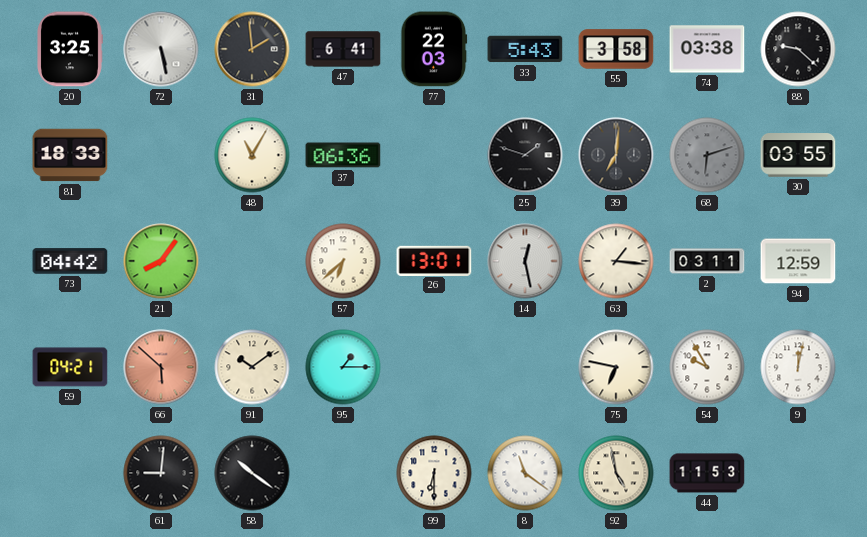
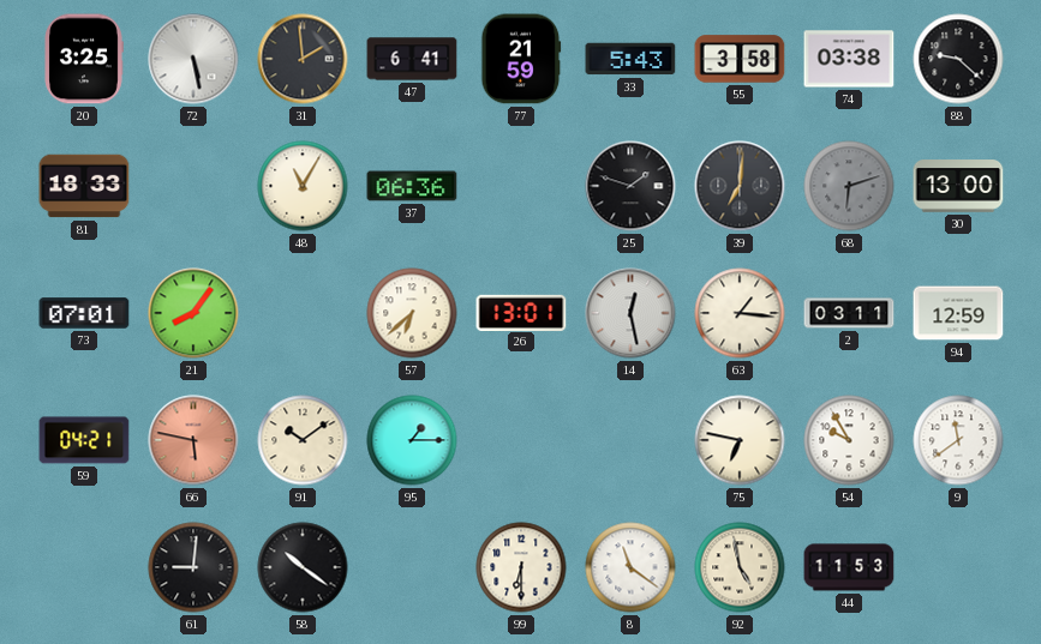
77: 22:03 -> 21:59
30: 03:55 -> 13:00
73: 04:42 -> 07:01
66: 5:52 -> 5:47
9: 12:02 -> 11:39
